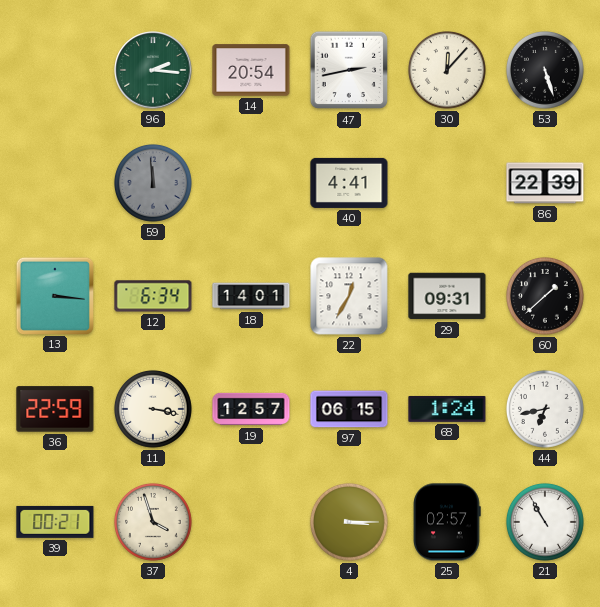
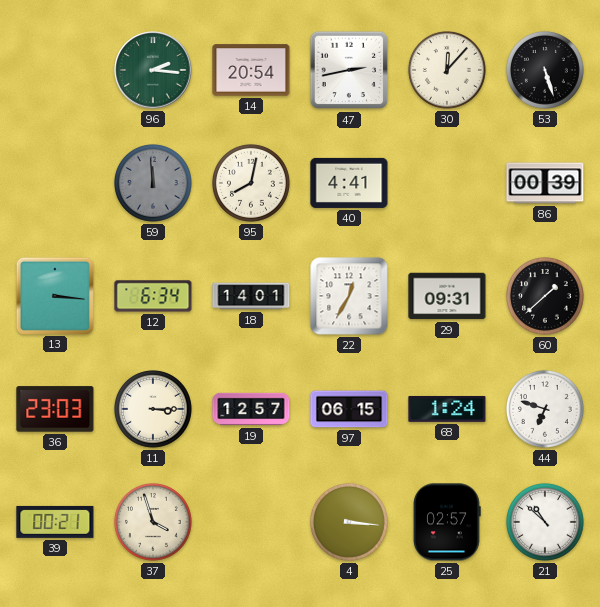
95: none -> 8:02
86: 22:39 -> 00:39
36: 22:59 -> 23:03
11: 3:17 -> 3:15
44: 6:43 -> 6:48
4: 3:15 -> 3:16
21: 10:55 -> 10:52
